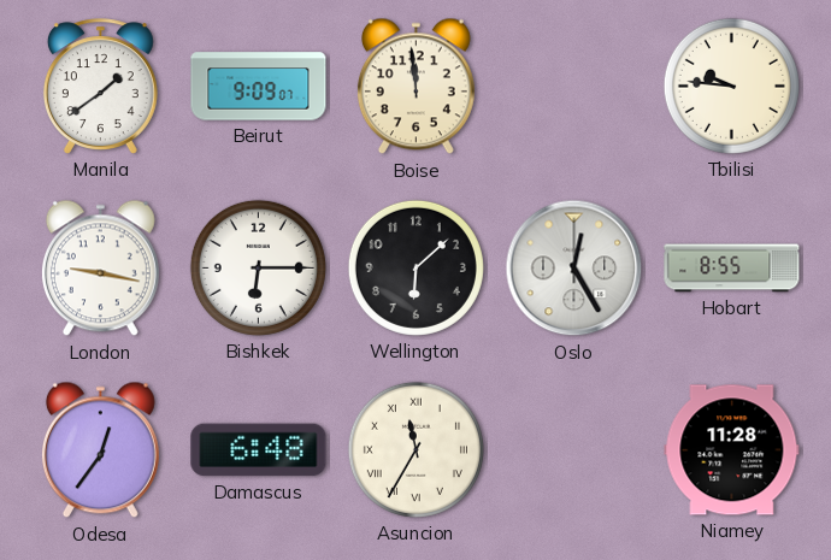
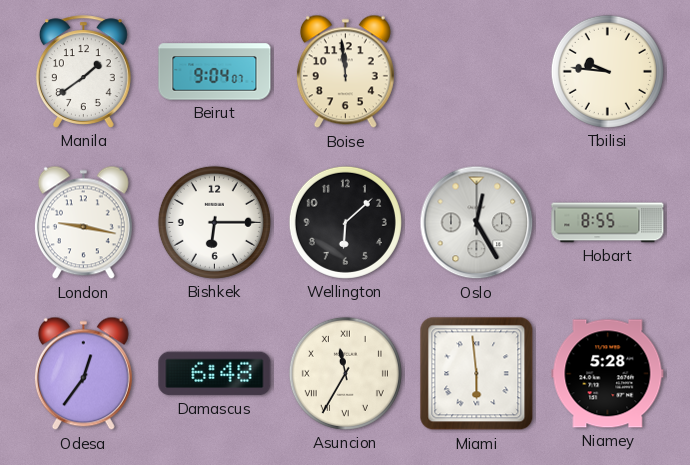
Beirut: 9:09 -> 9:04
Miami: none -> 5:59
Niamey: 11:28 -> 5:28
